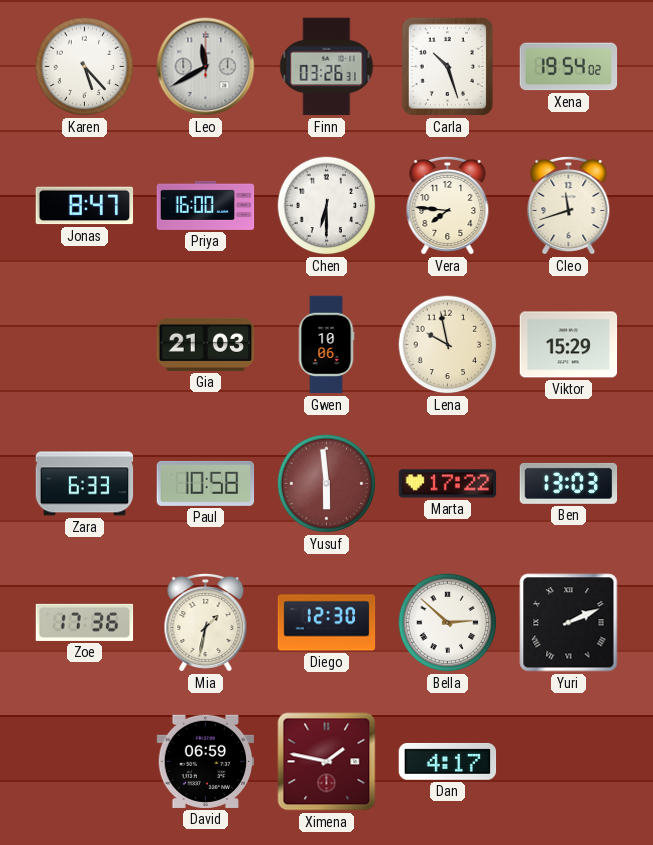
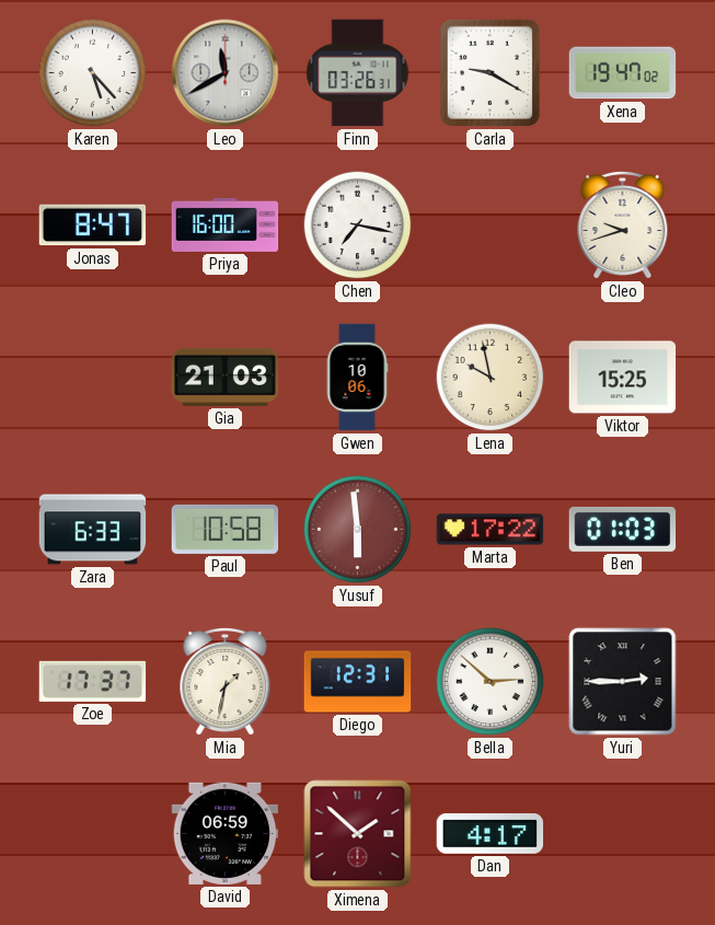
Carla: 10:27 -> 9:20
Xena: 19:54 -> 19:47
Chen: 6:30 -> 7:17
Vera: 7:46 -> none
Cleo: 11:42 -> 9:42
Viktor: 15:29 -> 15:25
Ben: 13:03 -> 01:03
Zoe: 17:36 -> 17:37
Diego: 12:30 -> 12:31
Yuri: 2:11 -> 2:45
Ximena: 1:47 -> 1:52
